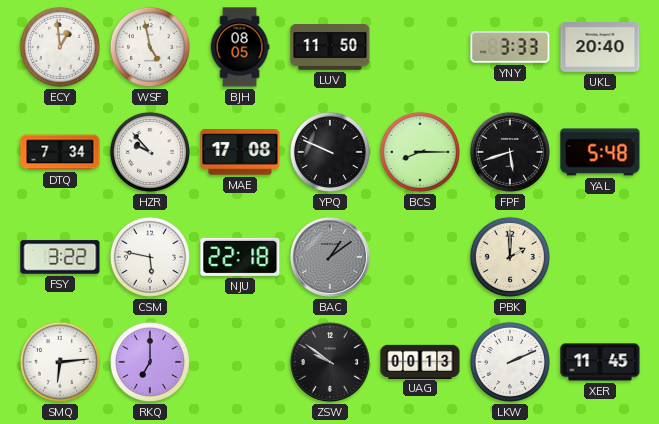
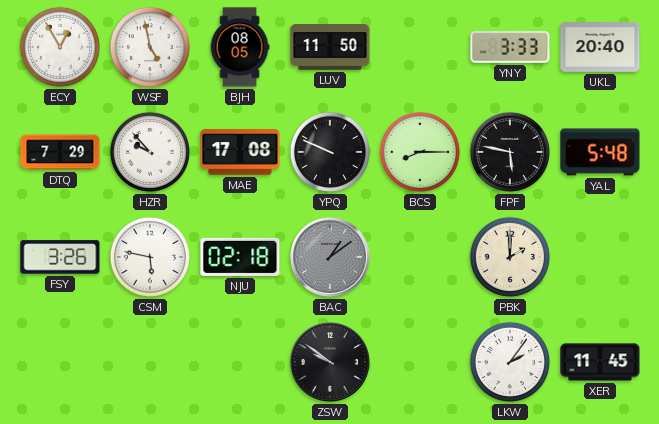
ECY: 12:59 -> 12:55
DTQ: 7:34 -> 7:29
FPF: 5:42 -> 5:47
FSY: 3:22 -> 3:26
NJU: 22:18 -> 02:18
SMQ: 6:14 -> none
RKQ: 7:00 -> none
UAG: 00:13 -> none
LKW: 2:11 -> 2:06
